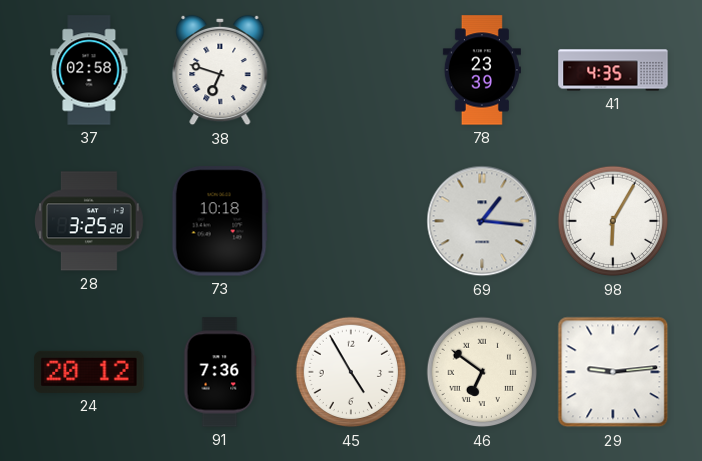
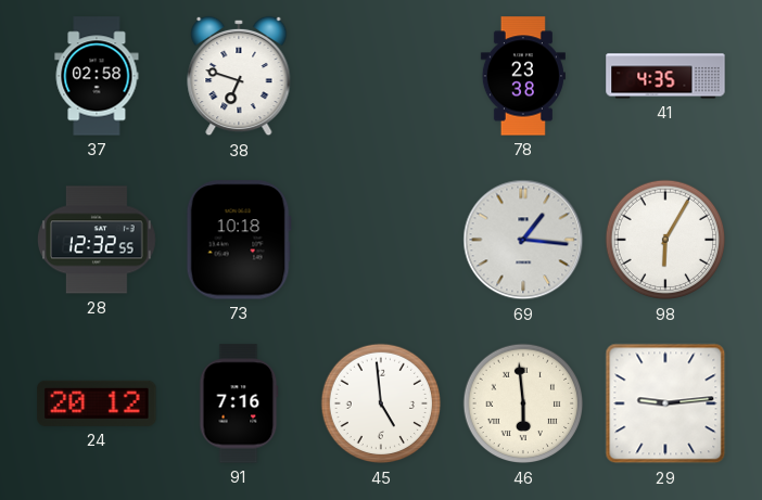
78: 23:39 -> 23:38
28: 3:25 -> 12:32
91: 7:36 -> 7:16
45: 4:55 -> 4:59
46: 6:51 -> 5:59
